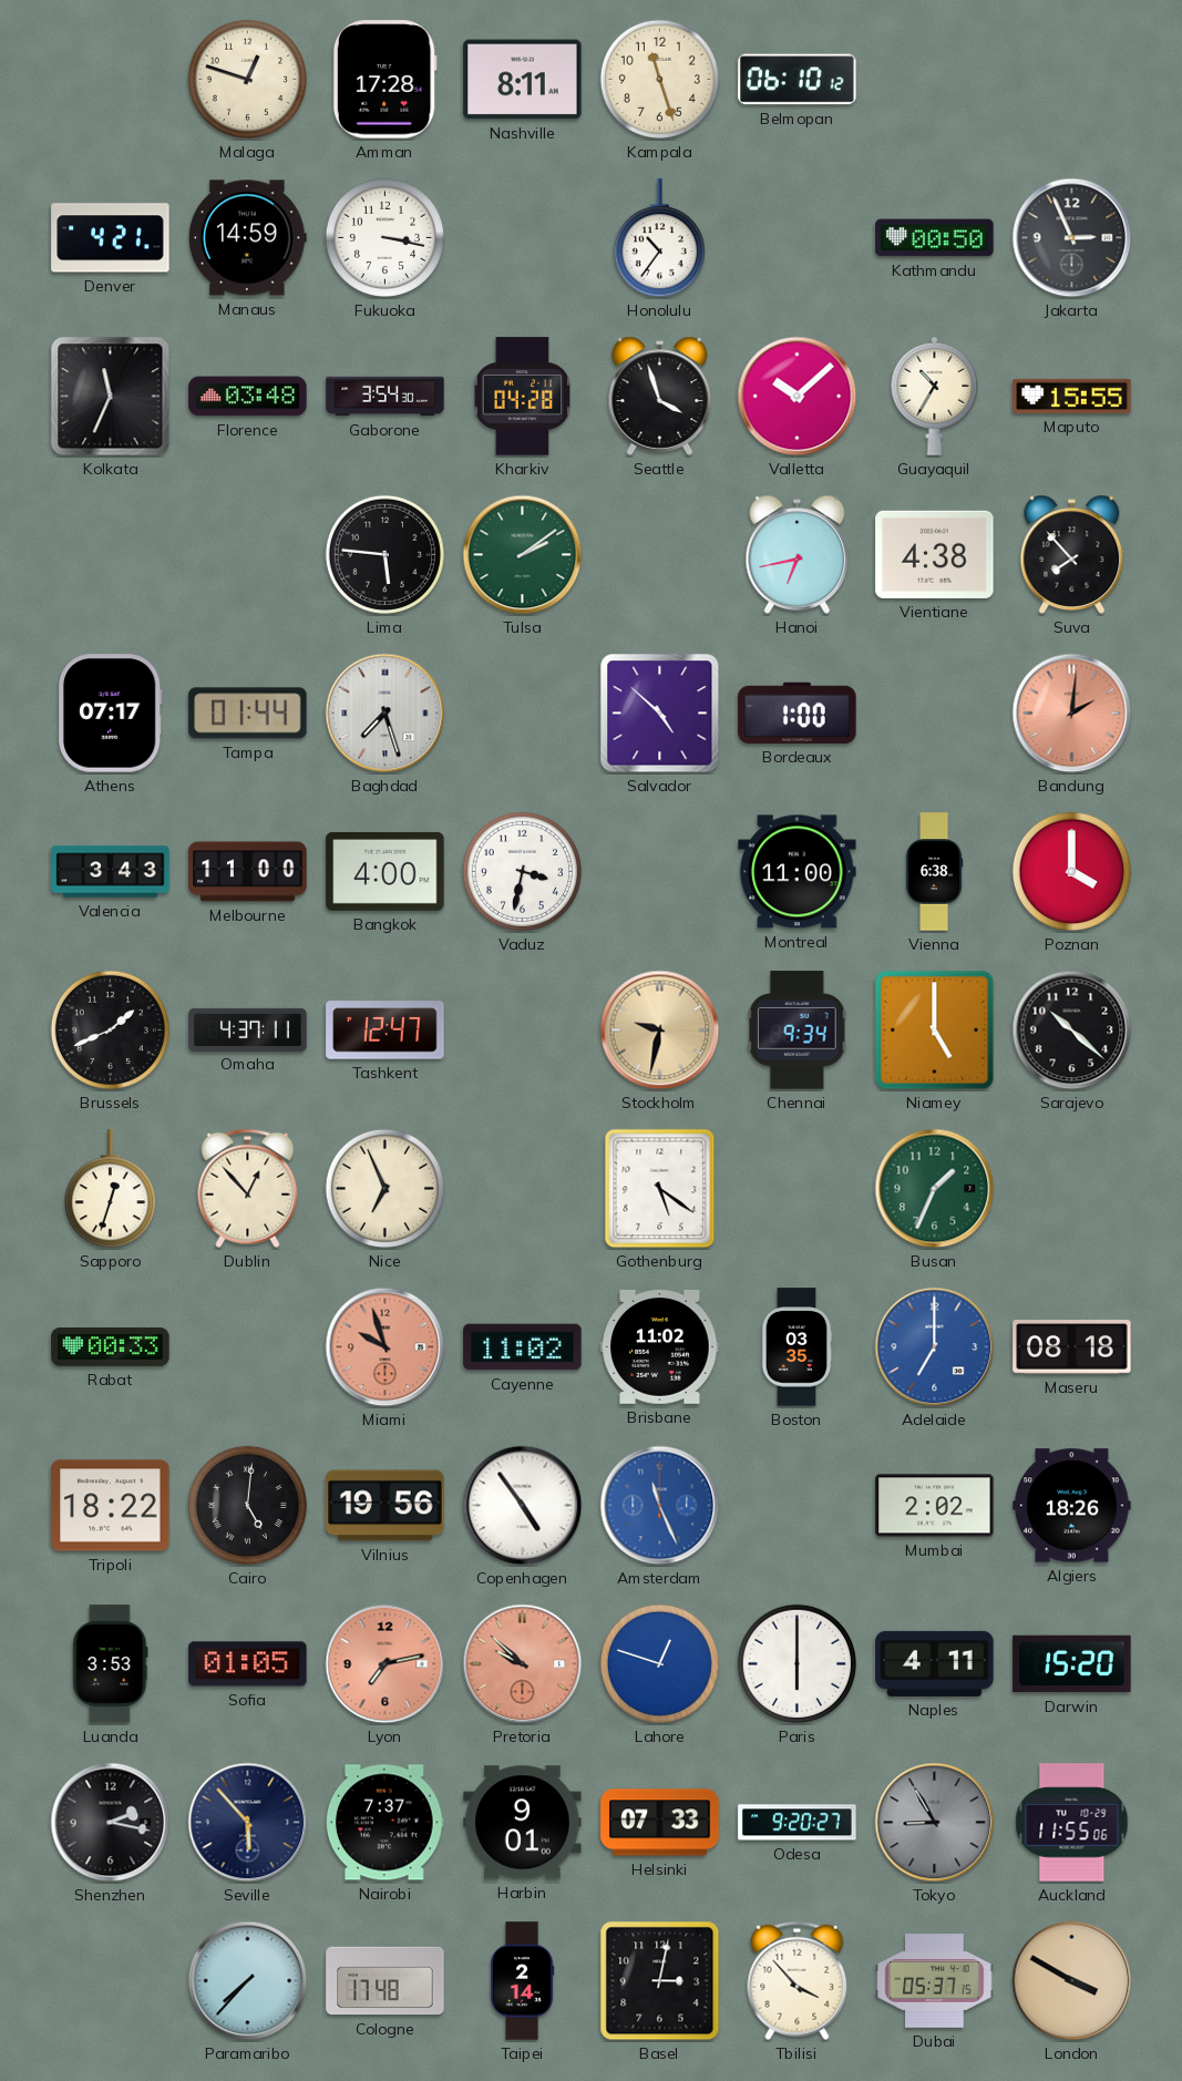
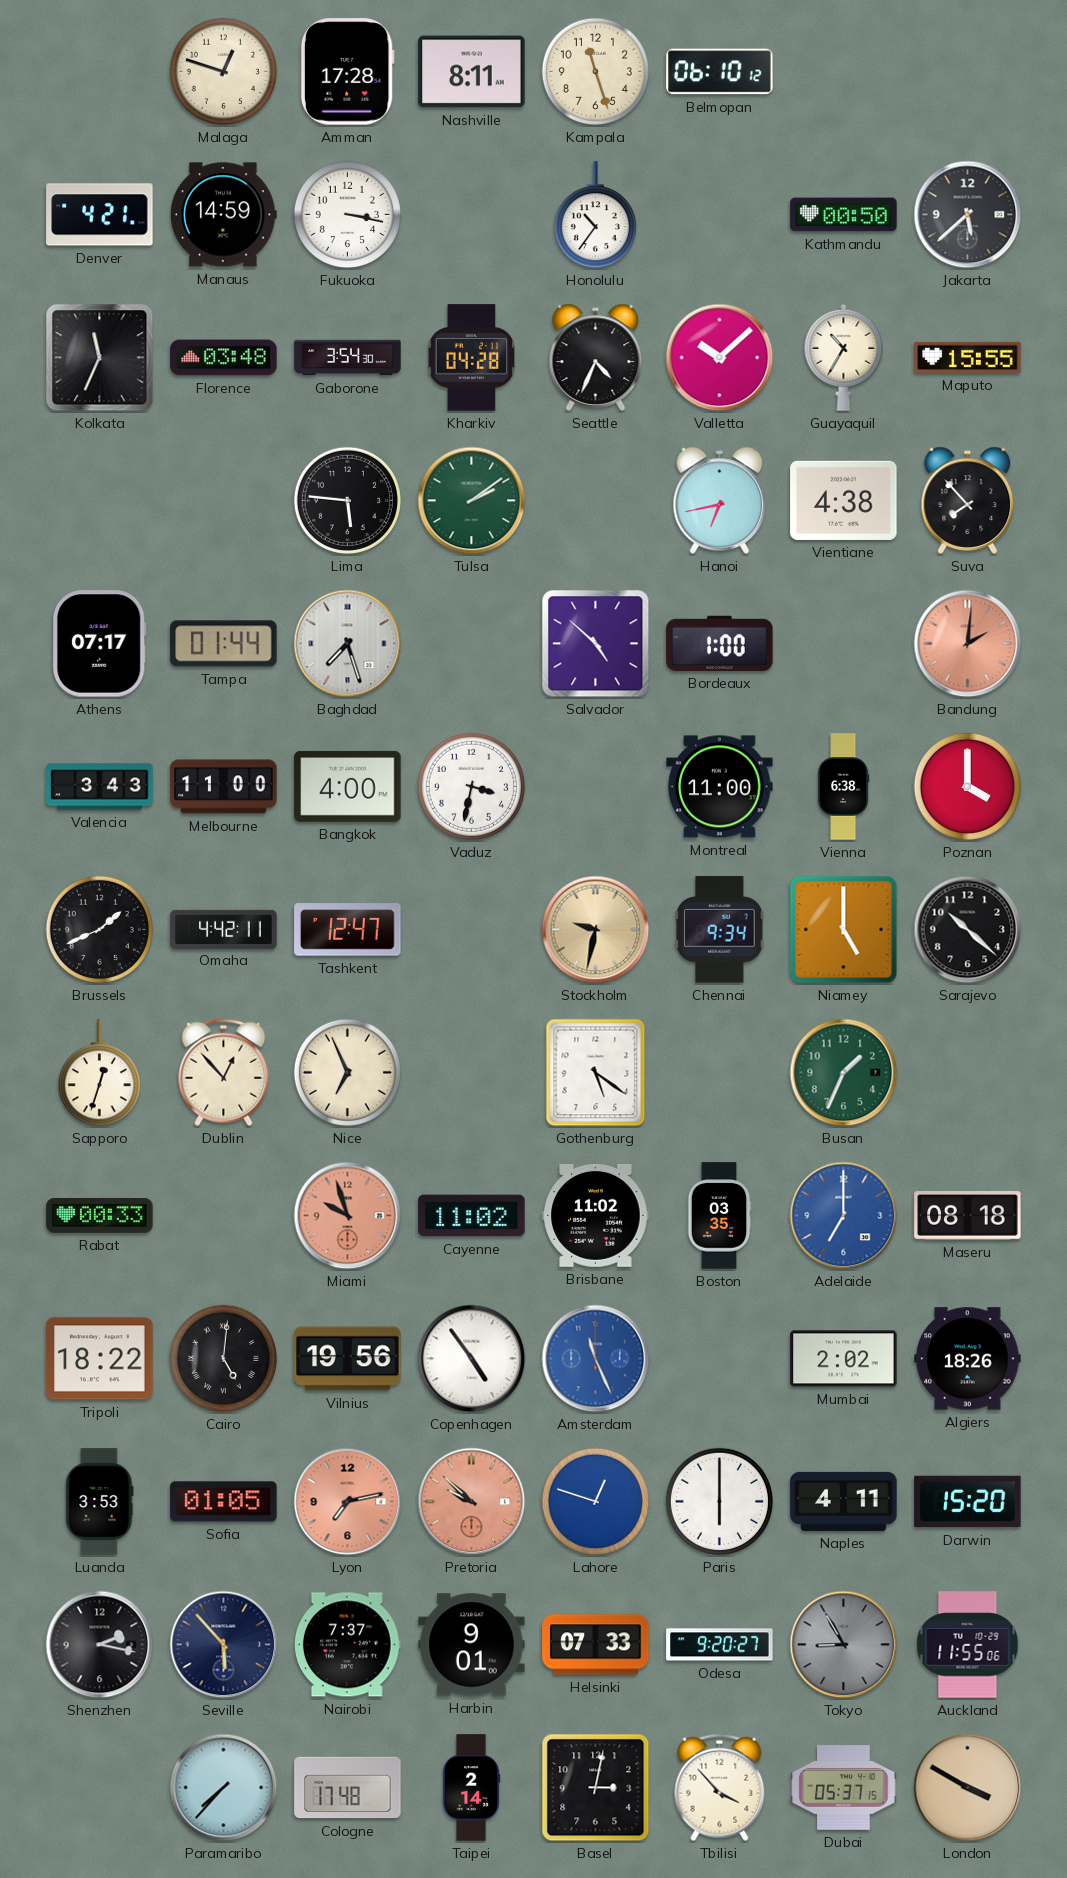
Jakarta: 2:56 -> 5:38
Seattle: 3:57 -> 4:34
Omaha: 4:37 -> 4:42
